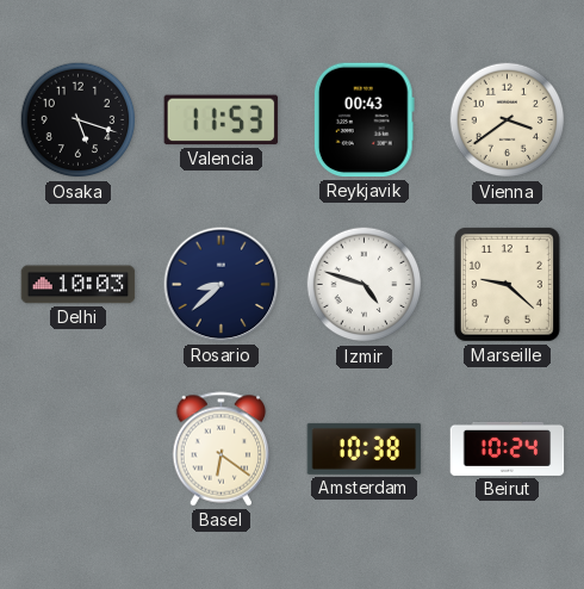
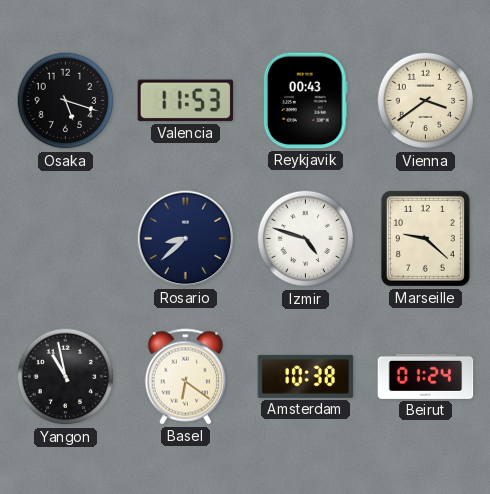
Delhi: 10:03 -> none
Yangon: none -> 10:58
Beirut: 10:24 -> 01:24
